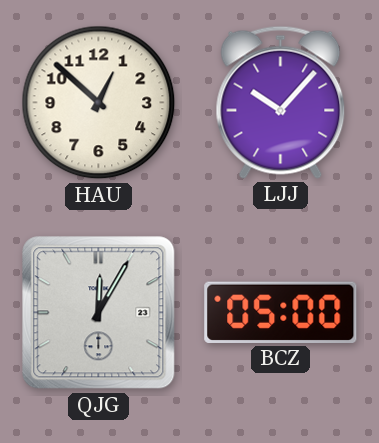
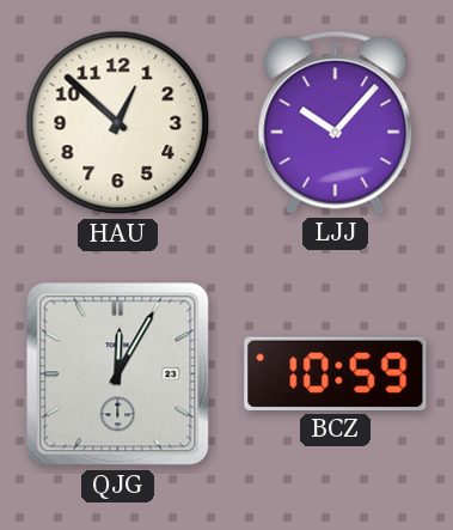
BCZ: 05:00 -> 10:59
